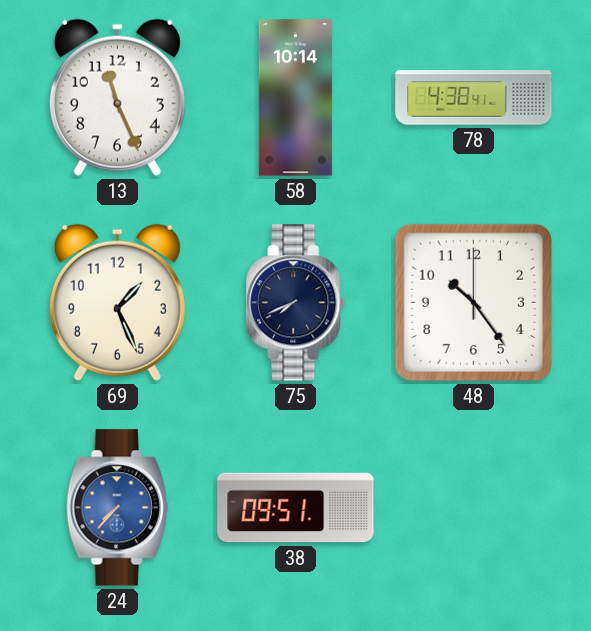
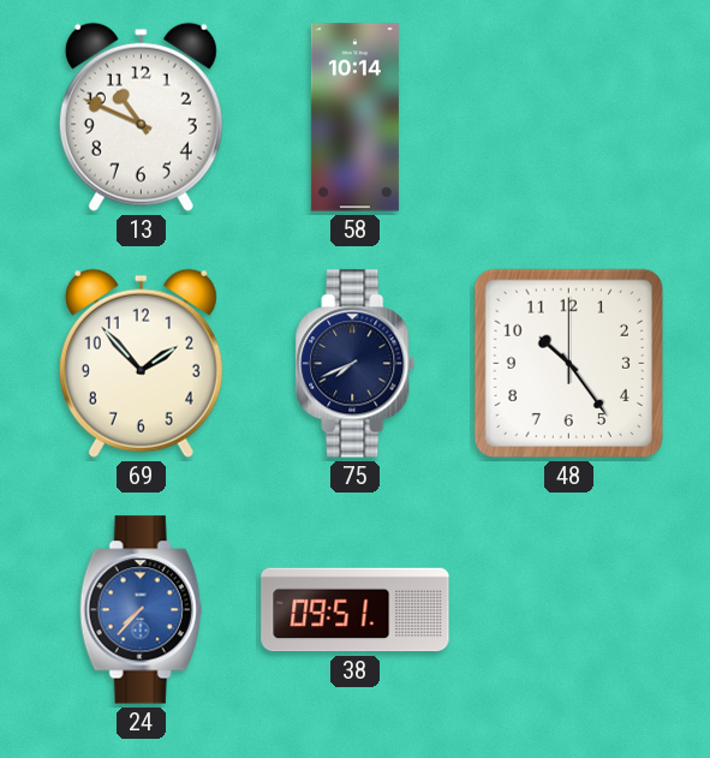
13: 11:26 -> 10:49
78: 4:38 -> none
69: 1:26 -> 1:53
